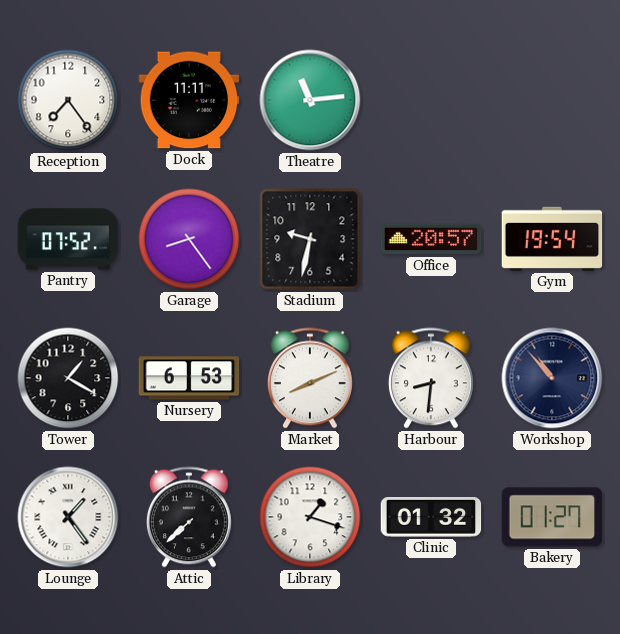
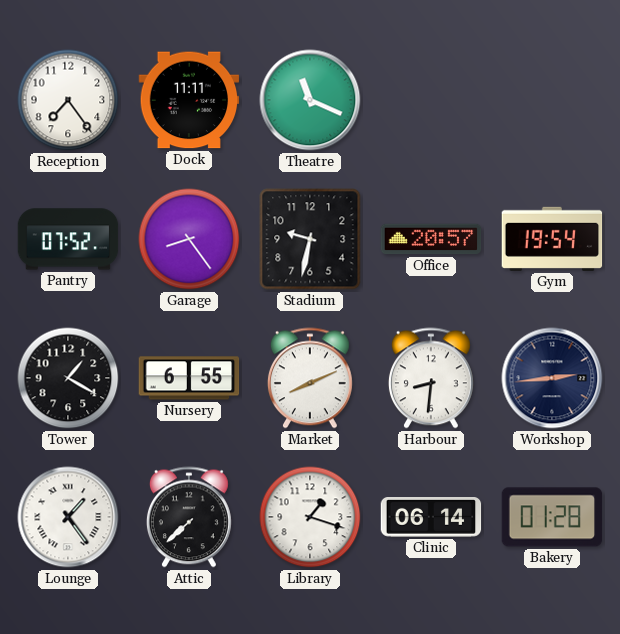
Theatre: 11:14 -> 11:19
Nursery: 6:53 -> 6:55
Workshop: 10:53 -> 2:44
Clinic: 01:32 -> 06:14
Bakery: 01:27 -> 01:28
